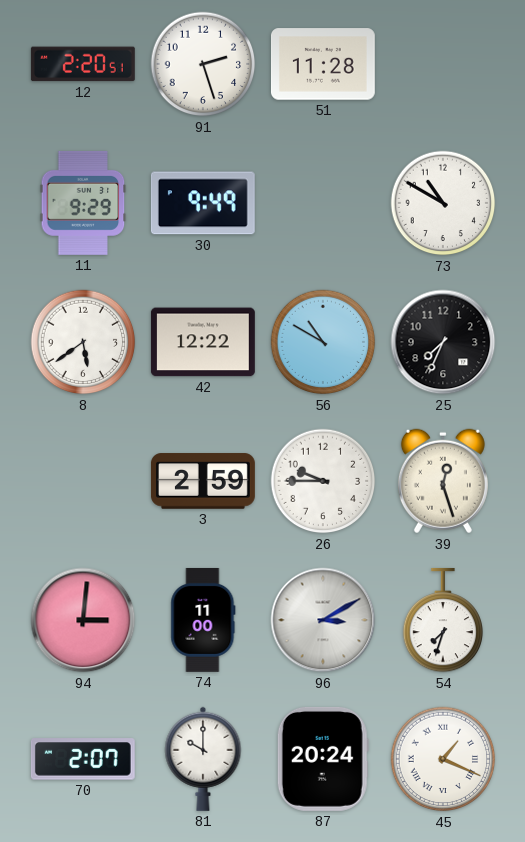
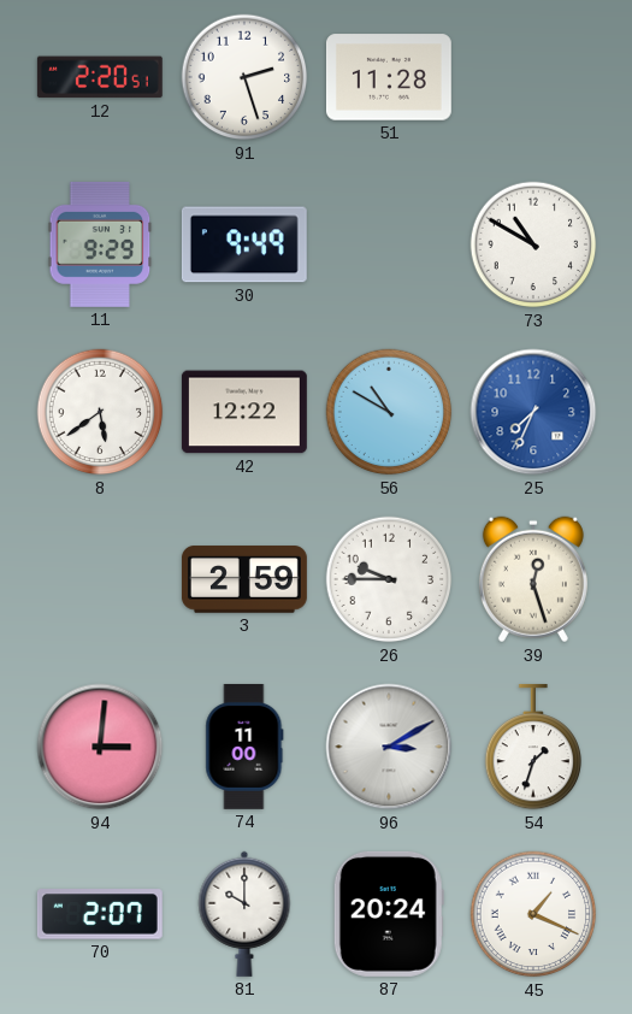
25 dial: black -> blue
54: 7:33 -> 1:33
